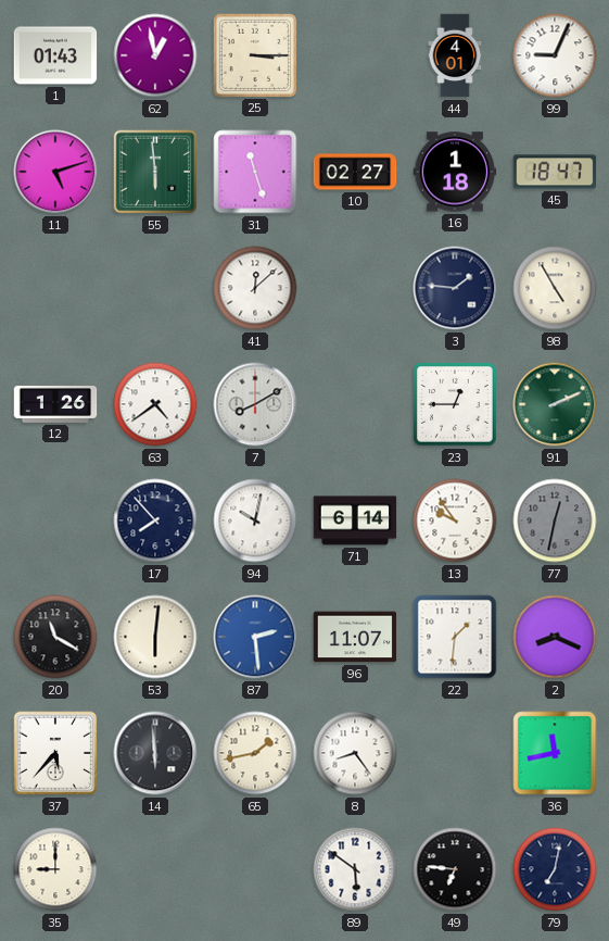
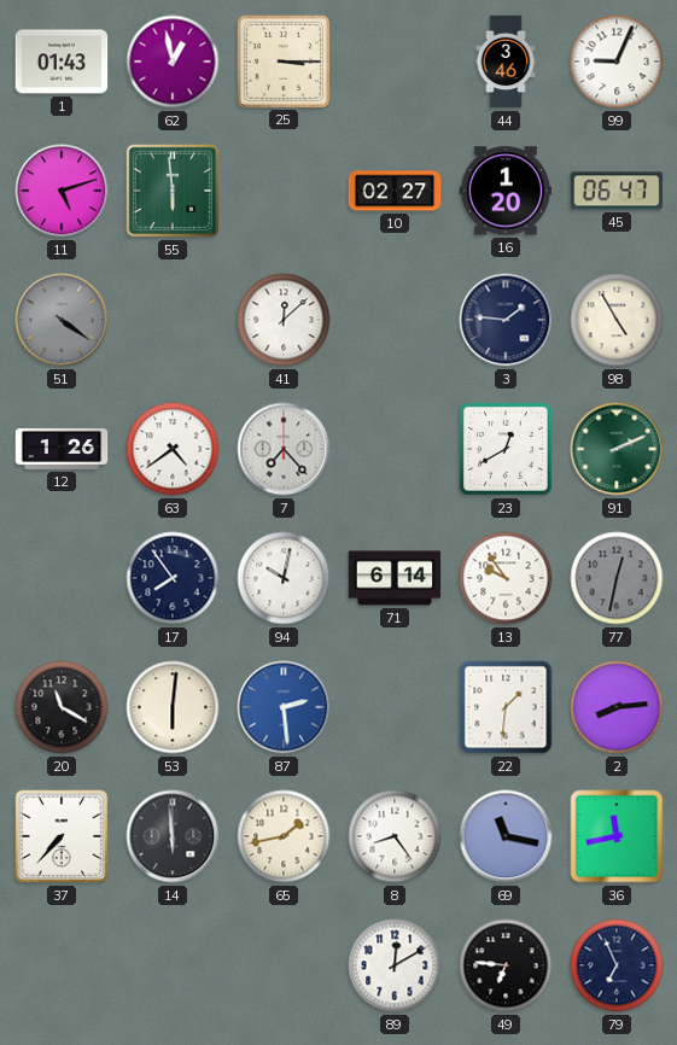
44: 4:01 -> 3:46
31: 11:27 -> none
16: 1:18 -> 1:20
45: 18:47 -> 06:47
51: none -> 4:21
7: 8:10 -> 7:23
23: 12:45 -> 12:40
17: 7:53 -> 7:54
96: 11:07 -> none
2: 8:19 -> 8:14
37: 5:37 -> 7:37
69: none -> 11:17
35: 9:00 -> none
89: 5:51 -> 12:10
79: 7:02 -> 6:56
